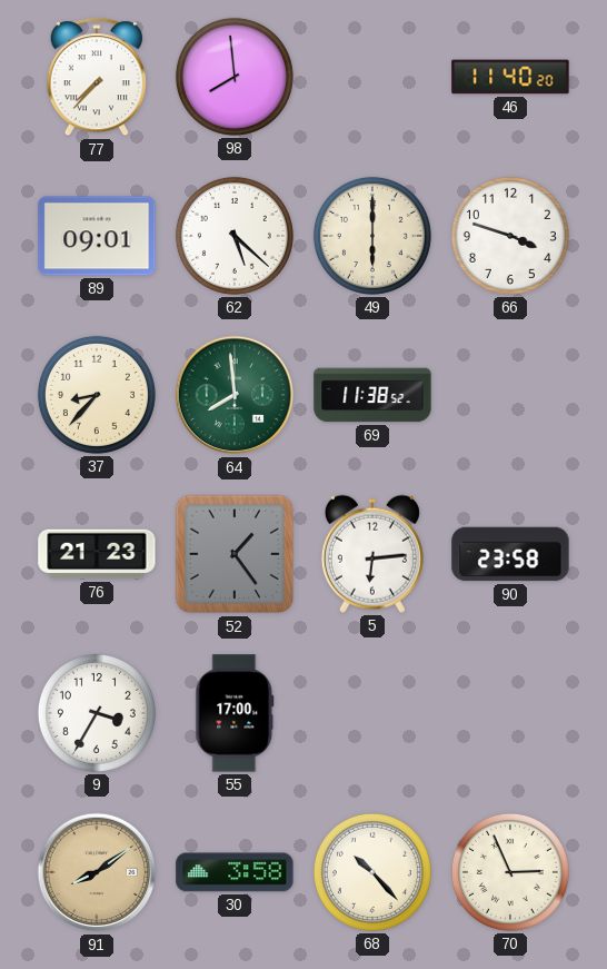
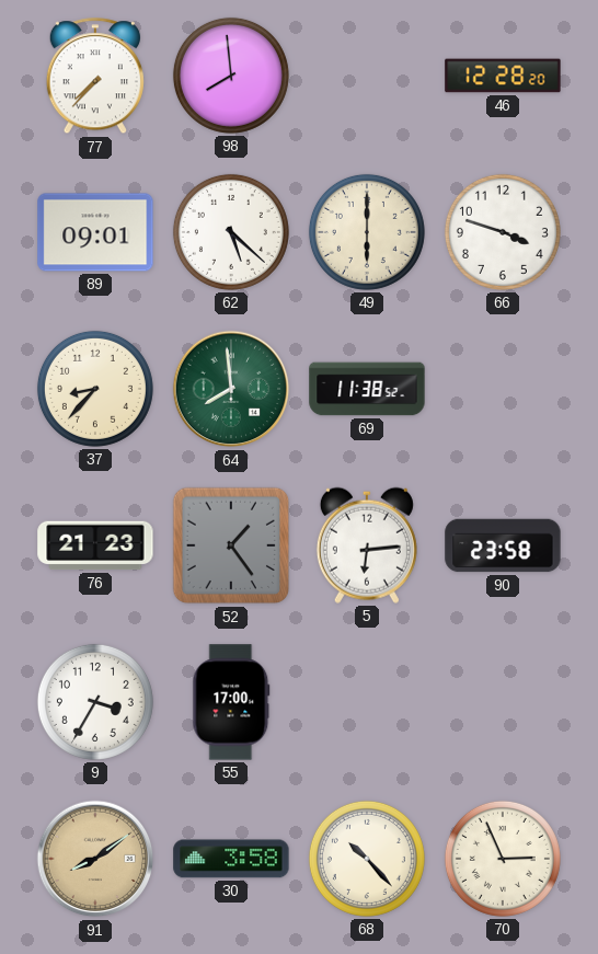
46: 11:40 -> 12:28
